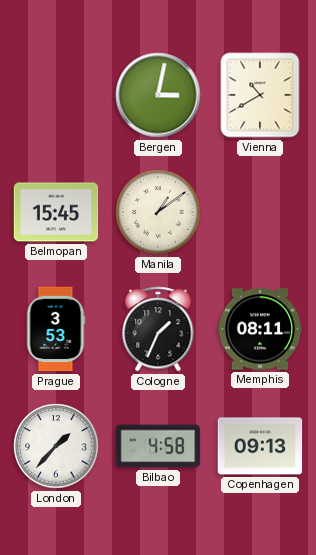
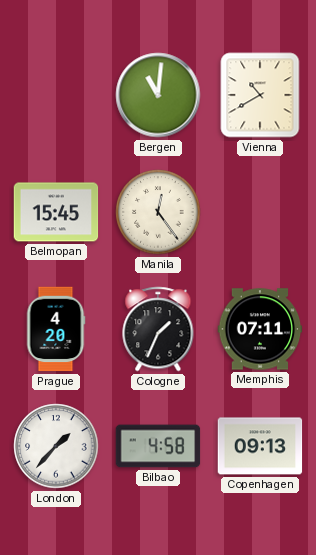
Bergen: 3:02 -> 11:01
Manila: 1:09 -> 12:24
Prague: 3:53 -> 4:20
Memphis: 08:11 -> 07:11
